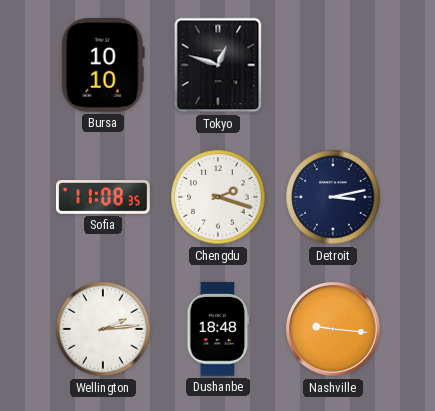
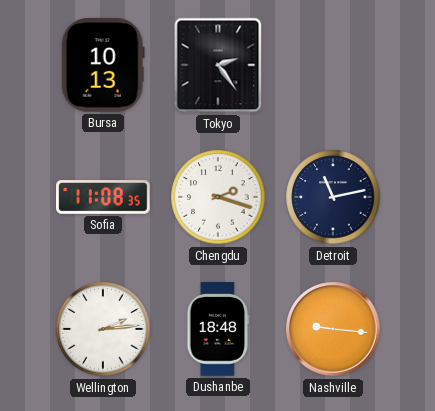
Bursa: 10:10 -> 10:13
Tokyo: 12:48 -> 2:24
Detroit: 3:13 -> 11:13
